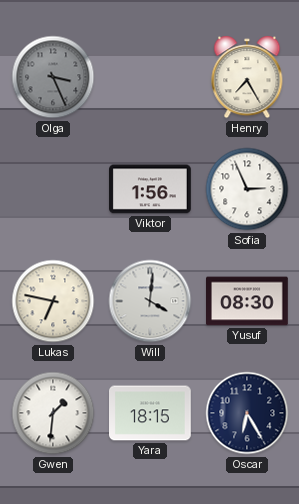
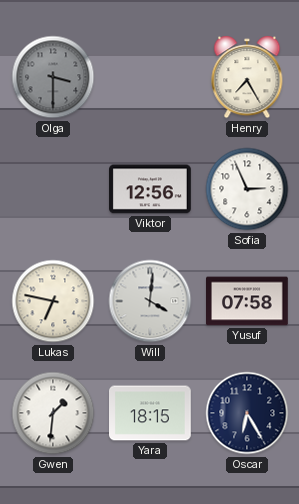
Olga: 3:26 -> 3:30
Viktor: 1:56 -> 12:56
Yusuf: 08:30 -> 07:58
